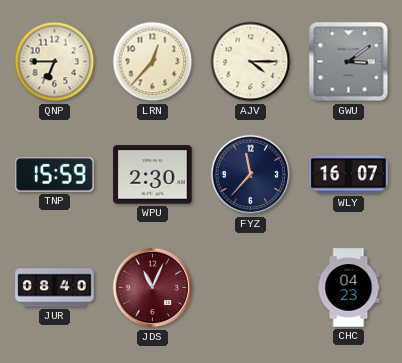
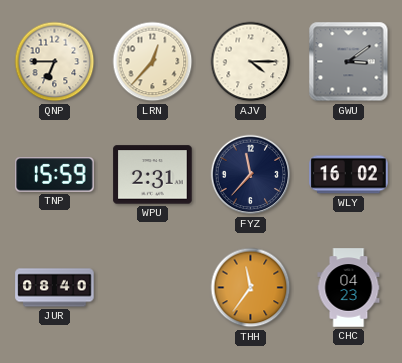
WPU: 2:30 -> 2:31
WLY: 16:07 -> 16:02
JDS: 11:04 -> none
THH: none -> 11:36
